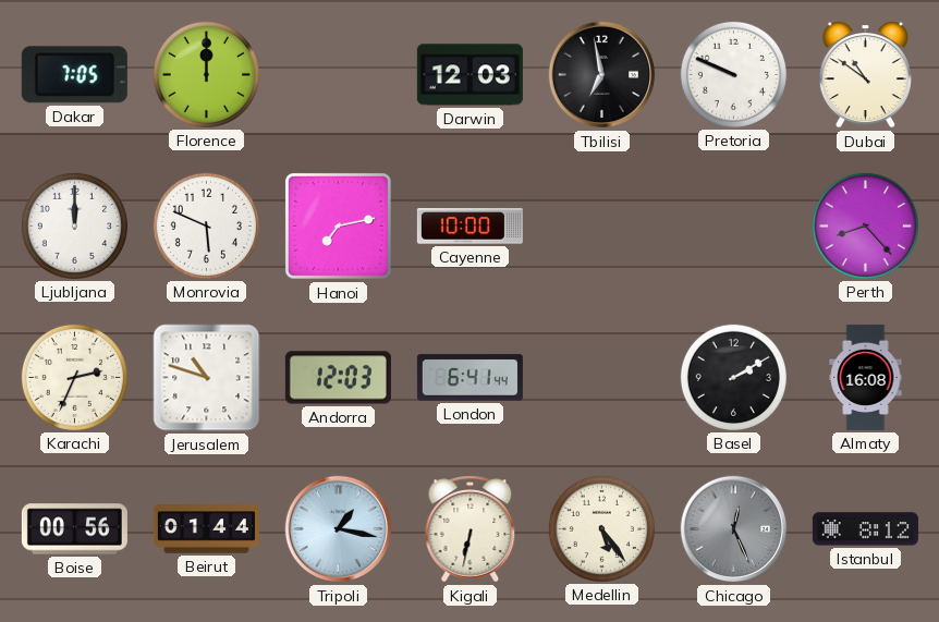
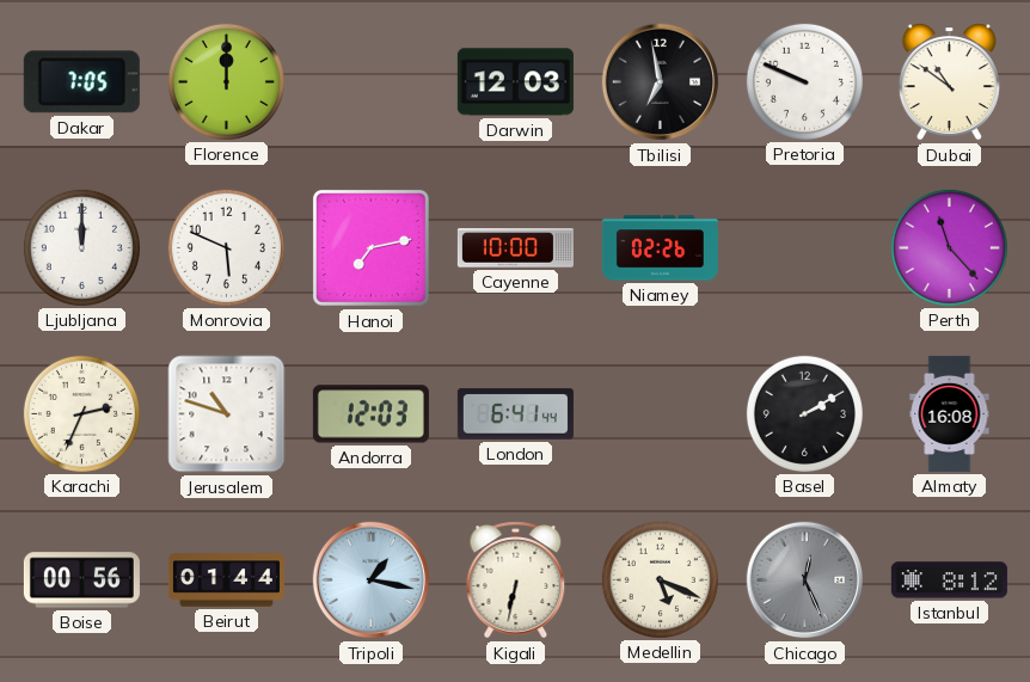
Niamey: none -> 02:26
Perth: 8:23 -> 11:23
Medellin: 5:24 -> 5:19
